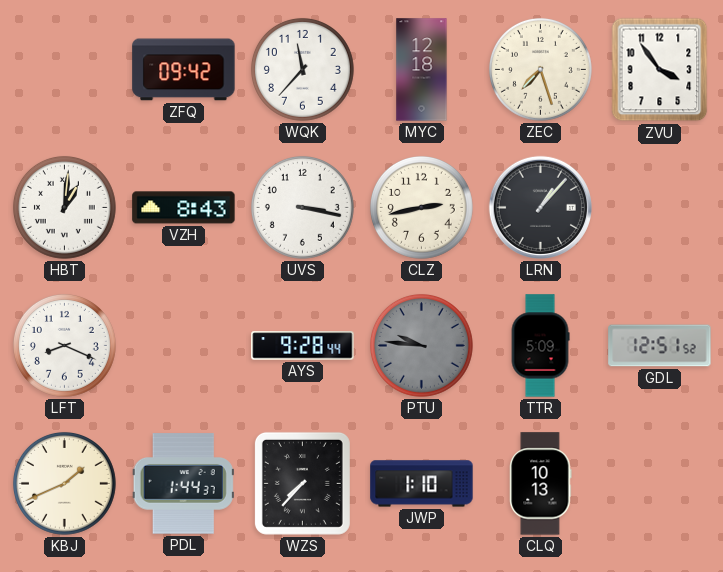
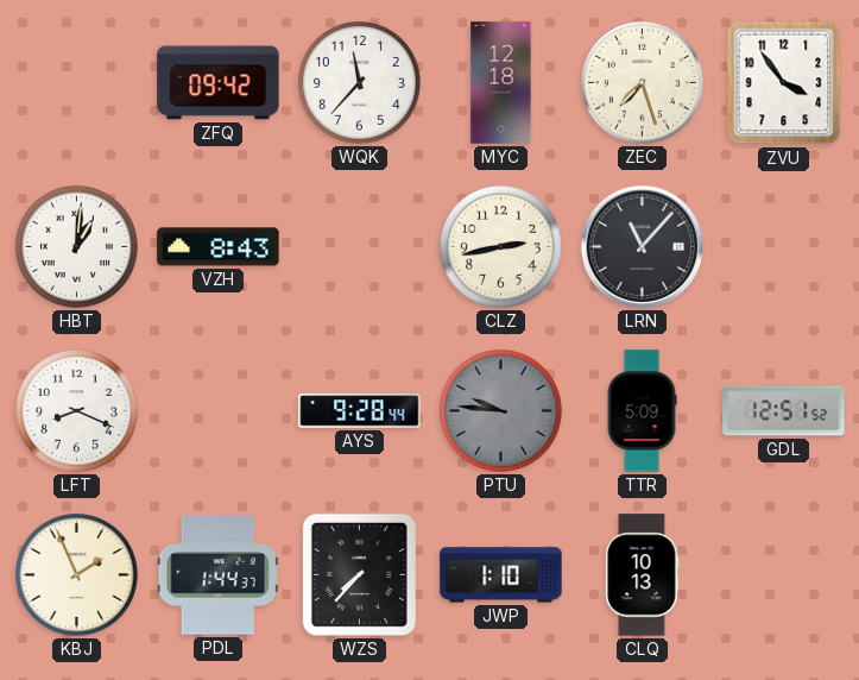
UVS: 3:17 -> none
LRN: 1:07 -> 11:07
KBJ: 1:41 -> 1:56
